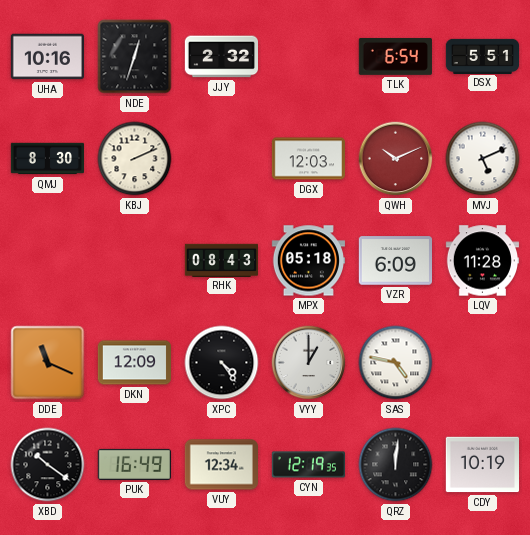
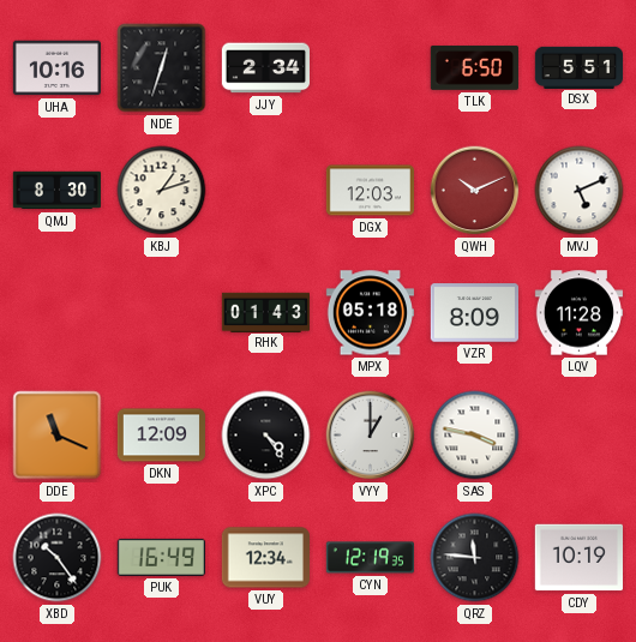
JJY: 2:32 -> 2:34
TLK: 6:54 -> 6:50
KBJ: 2:11 -> 1:12
RHK: 08:43 -> 01:43
VZR: 6:09 -> 8:09
SAS: 4:47 -> 3:47
XBD: 10:21 -> 10:24
QRZ: 12:01 -> 11:46
